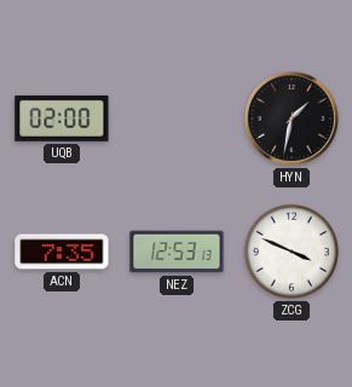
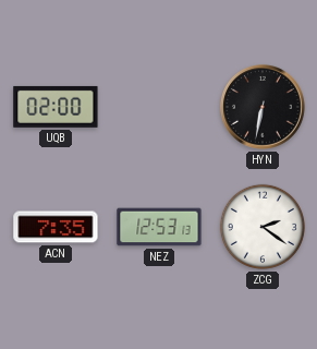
HYN: 1:32 -> 6:32
ZCG: 3:49 -> 2:21
